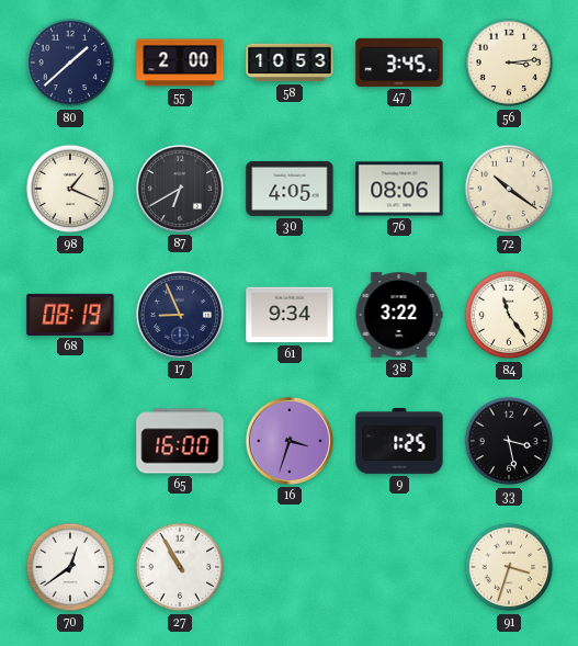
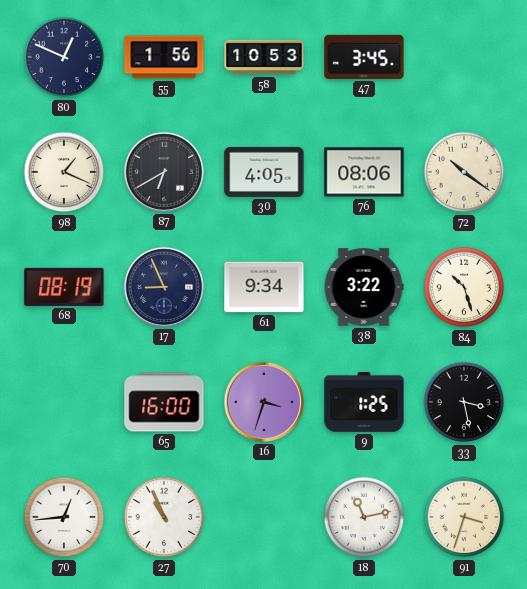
80: 1:38 -> 12:49
55: 2:00 -> 1:56
56: 3:14 -> none
84: 11:24 -> 10:27
70: 12:39 -> 12:44
27: 10:55 -> 10:56
18: none -> 11:13
